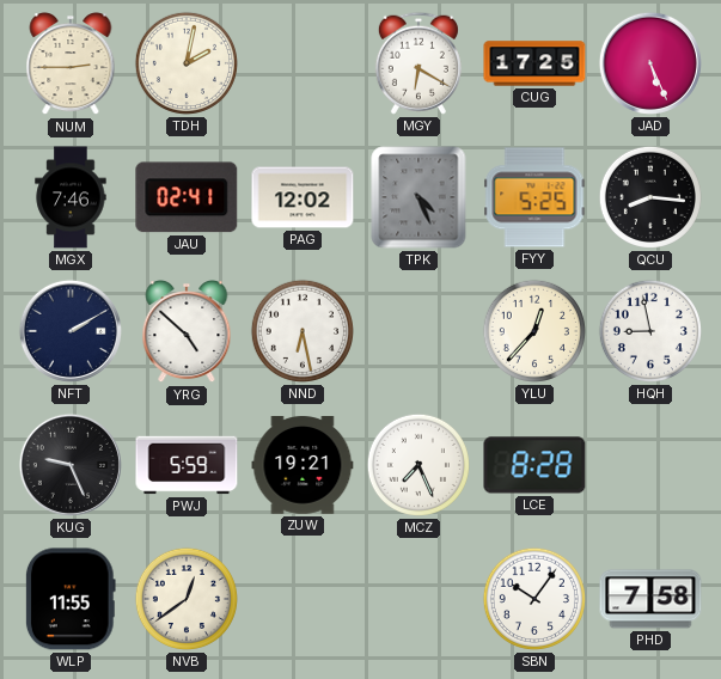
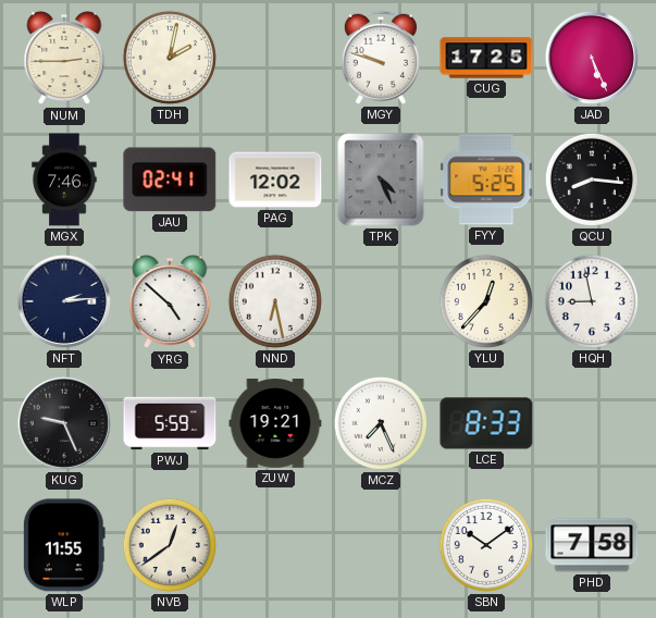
MGY: 6:20 -> 9:48
NFT: 2:10 -> 2:14
LCE: 8:28 -> 8:33
SBN: 10:06 -> 10:09
